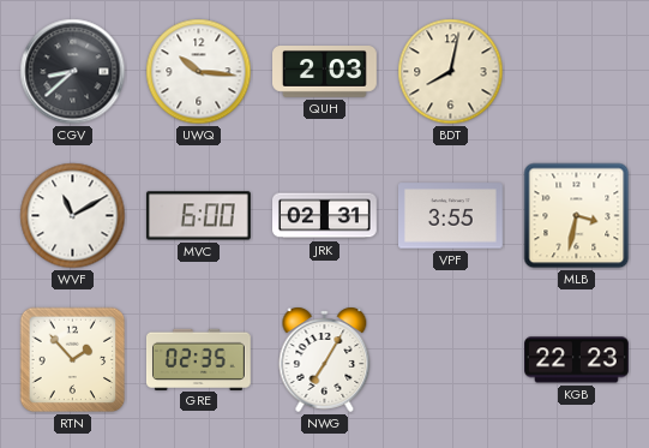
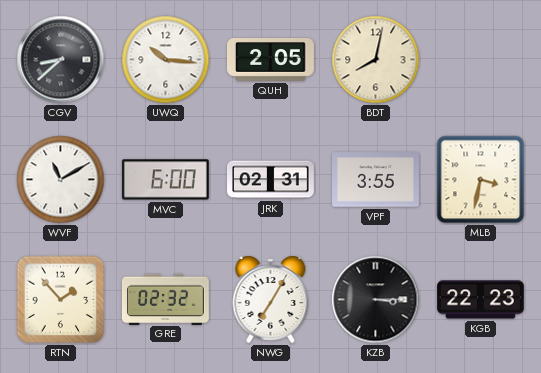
QUH: 2:03 -> 2:05
GRE: 02:35 -> 02:32
KZB: none -> 3:15
